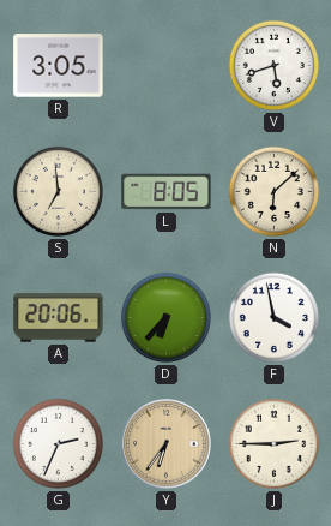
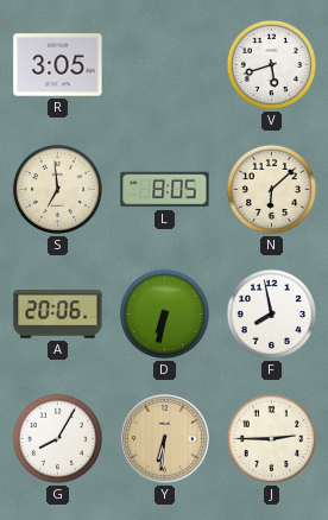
D: 6:37 -> 6:32
F: 3:58 -> 7:58
G: 2:34 -> 8:05
Y: 6:36 -> 6:31
